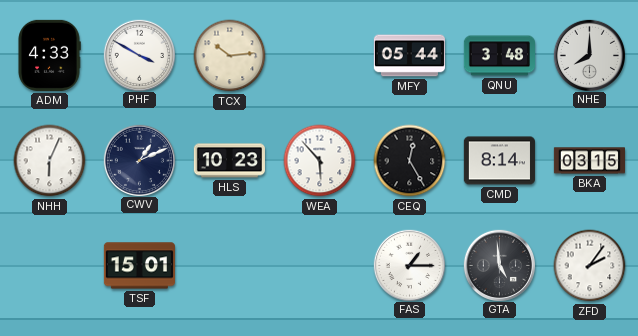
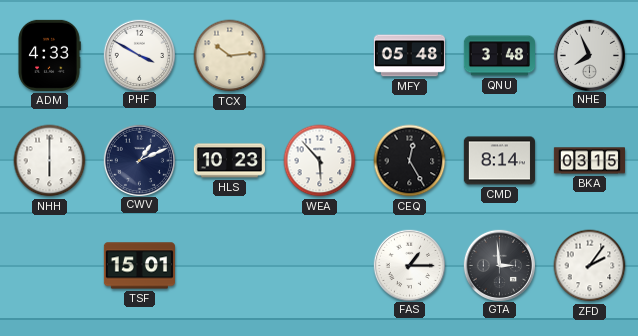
MFY: 05:44 -> 05:48
NHE: 8:00 -> 7:56
NHH: 6:04 -> 6:00
GTA: 4:59 -> 2:59
